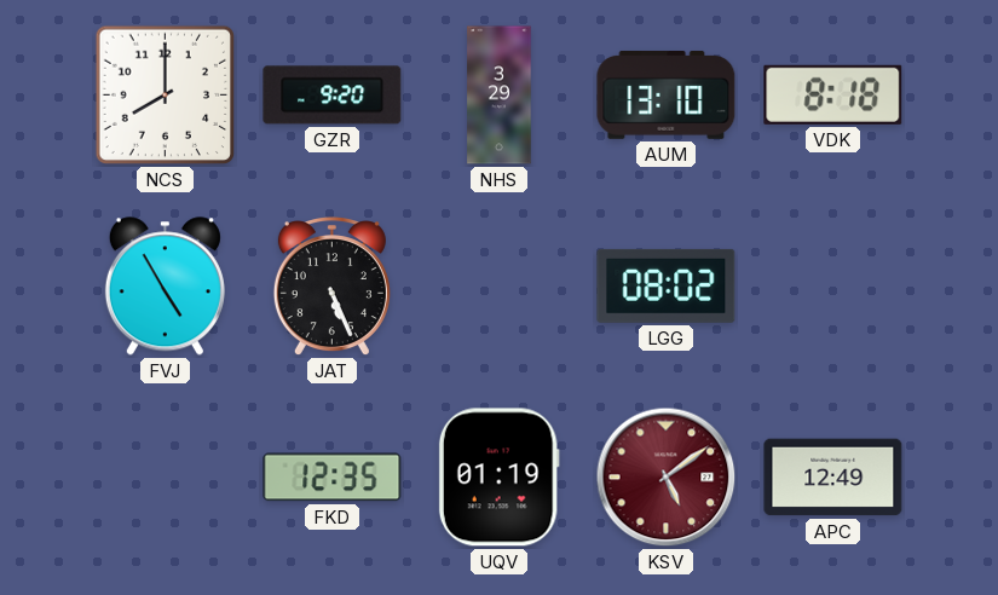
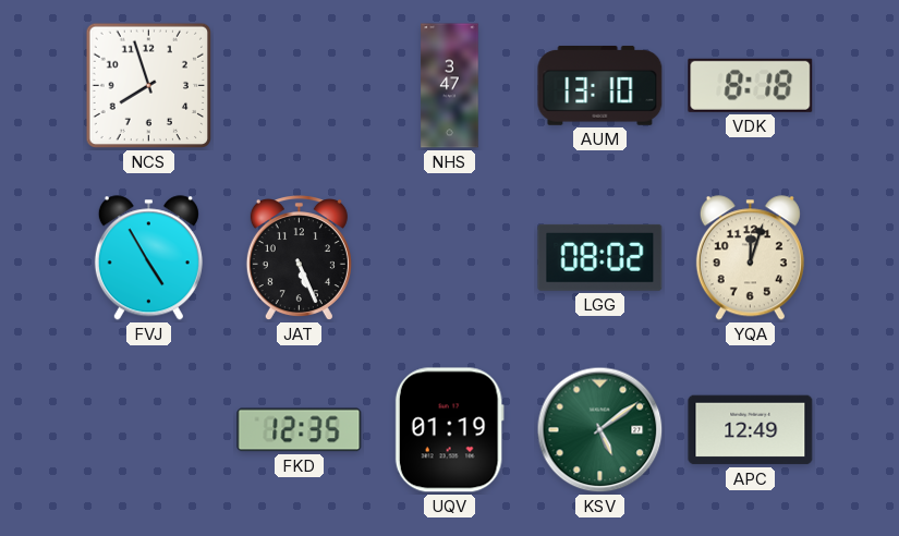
NCS: 8:00 -> 7:57
GZR: 9:20 -> none
NHS: 3:29 -> 3:47
YQA: none -> 12:03
KSV dial: burgundy -> green
